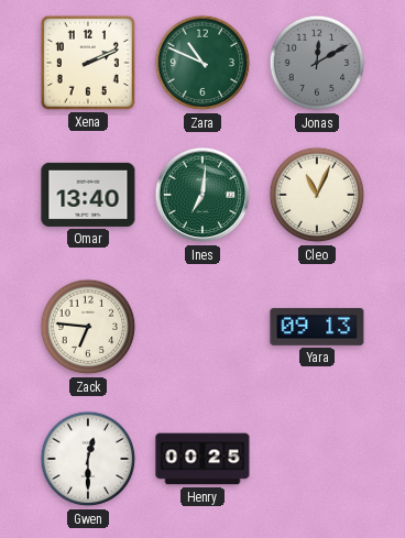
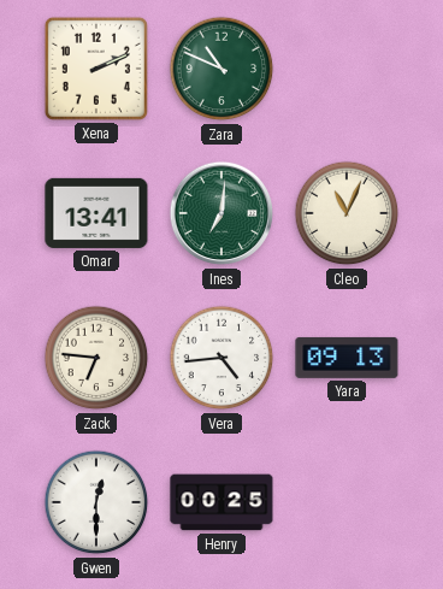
Jonas: 12:10 -> none
Omar: 13:40 -> 13:41
Vera: none -> 4:44
